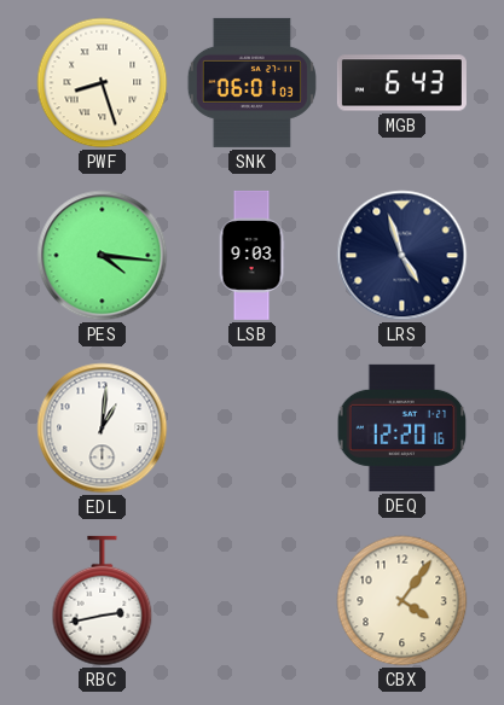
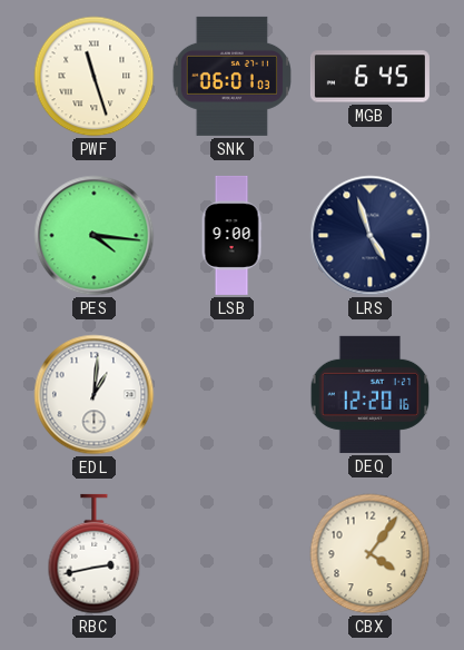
PWF: 8:27 -> 11:27
MGB: 6:43 -> 6:45
LSB: 9:03 -> 9:00
